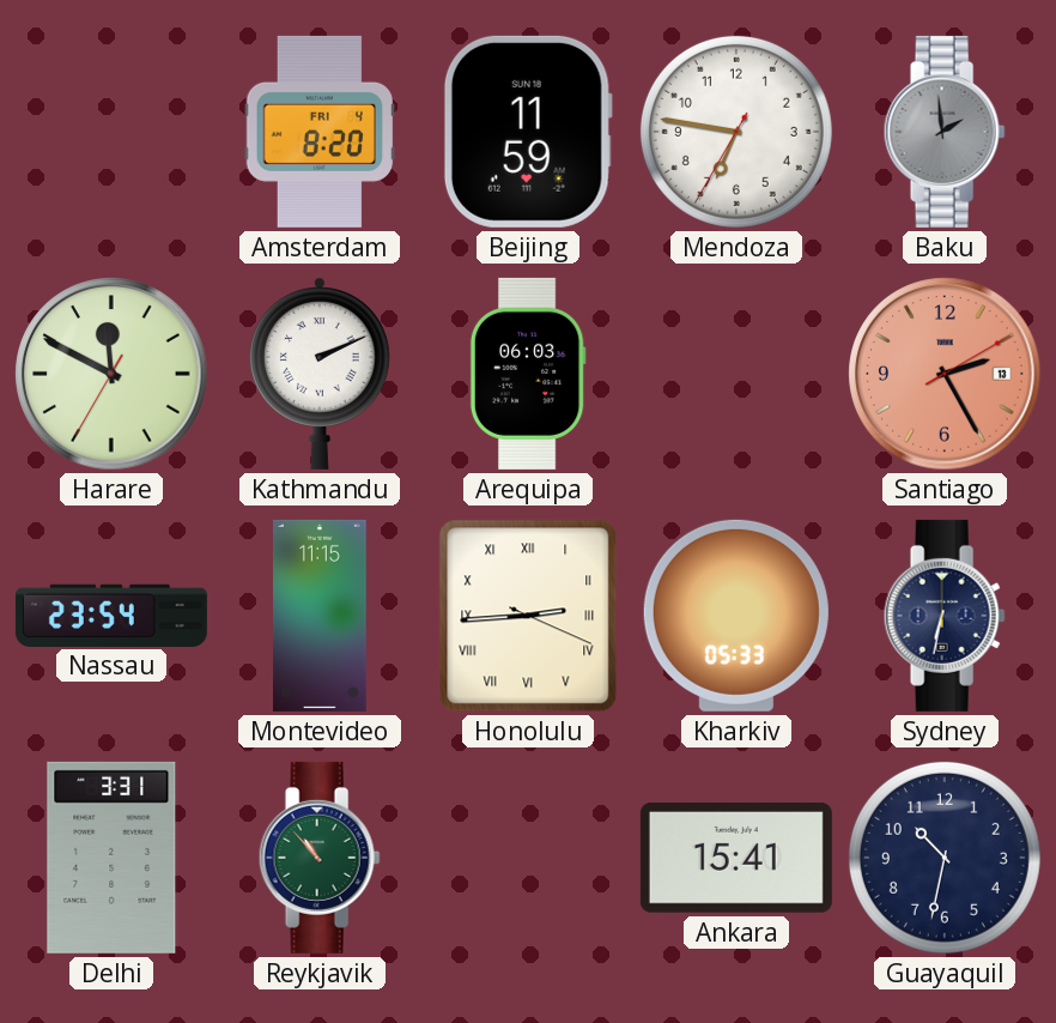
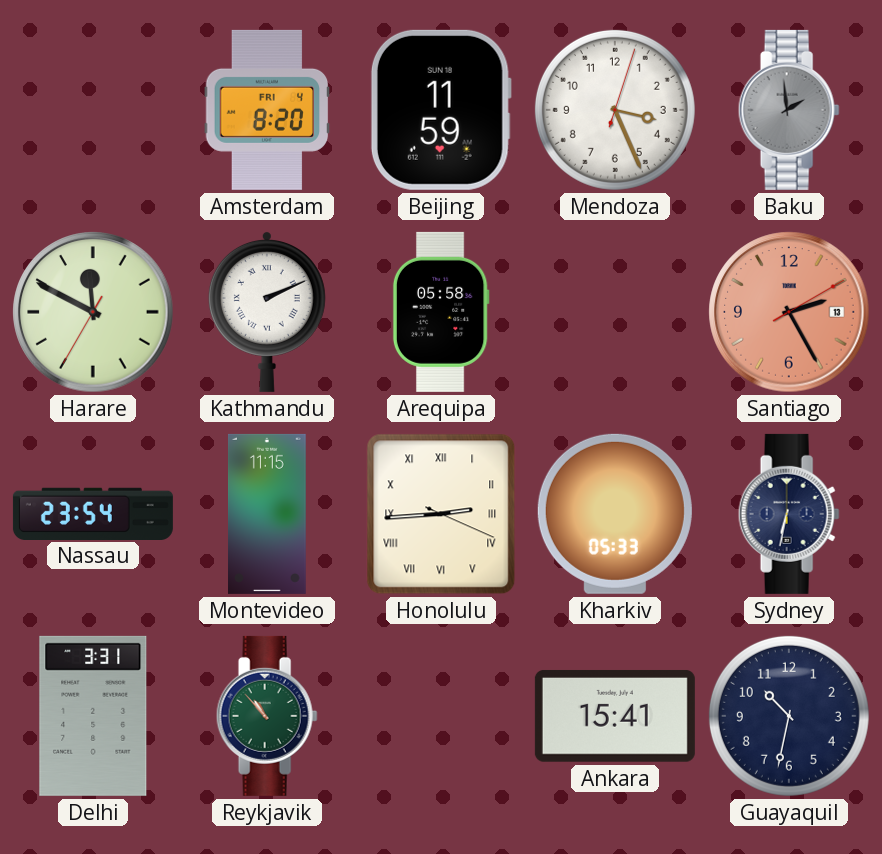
Mendoza: 6:46 -> 3:26
Arequipa: 06:03 -> 05:58
